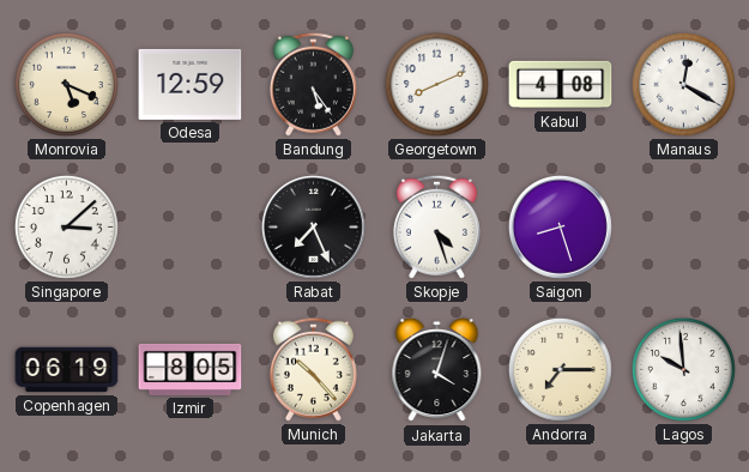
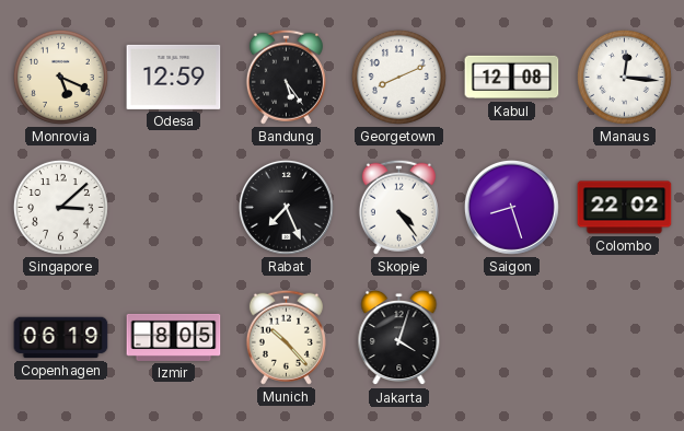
Kabul: 4:08 -> 12:08
Manaus: 12:20 -> 12:16
Skopje: 4:27 -> 4:24
Colombo: none -> 22:02
Andorra: 7:15 -> none
Lagos: 9:59 -> none
